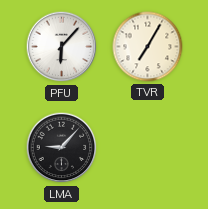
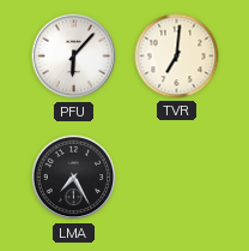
TVR: 7:05 -> 7:01
LMA: 9:07 -> 7:25
